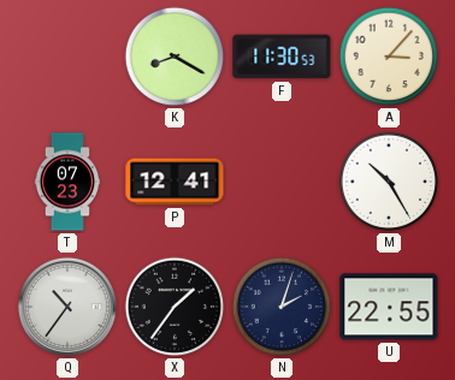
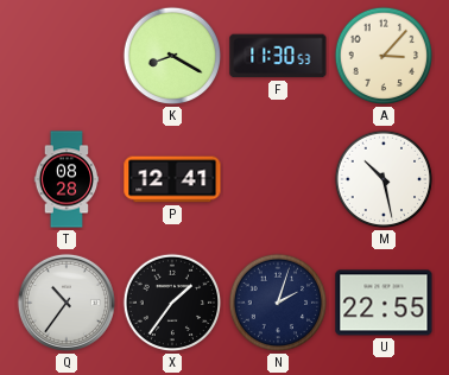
T: 07:23 -> 08:28
M: 10:25 -> 10:28
